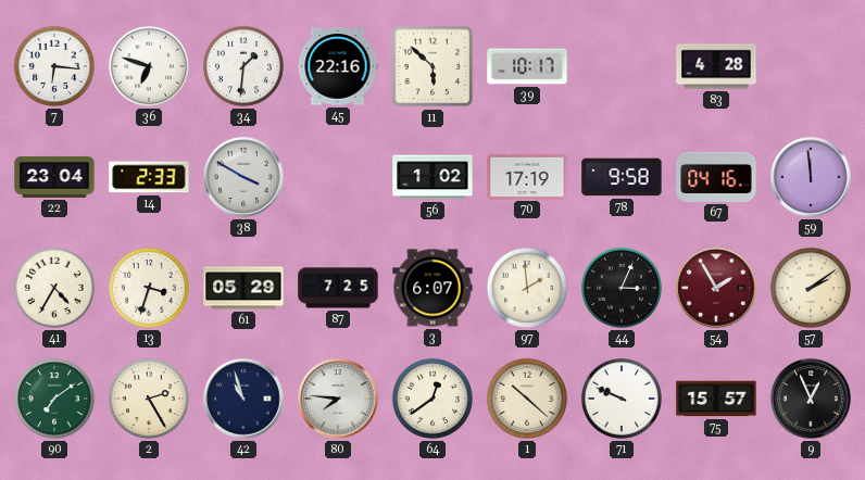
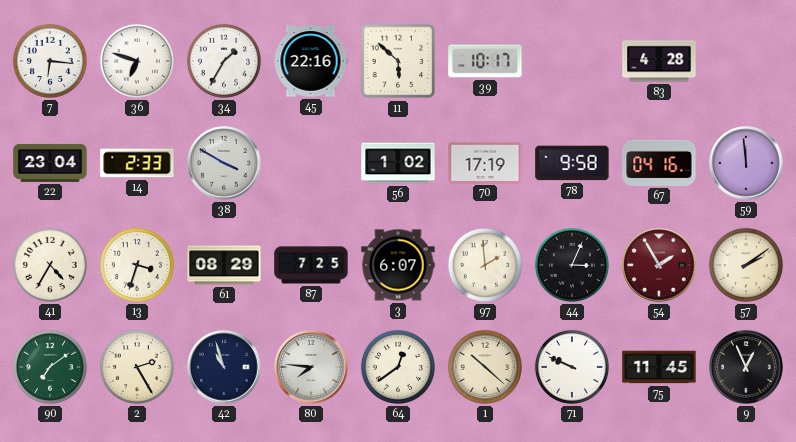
34: 1:31 -> 1:35
61: 05:29 -> 08:29
75: 15:57 -> 11:45
